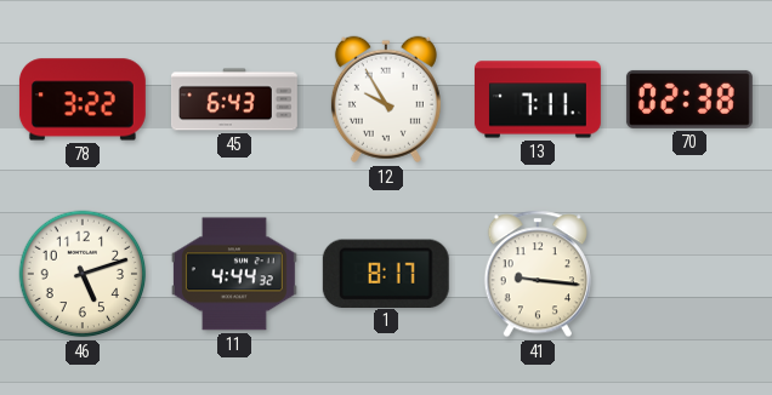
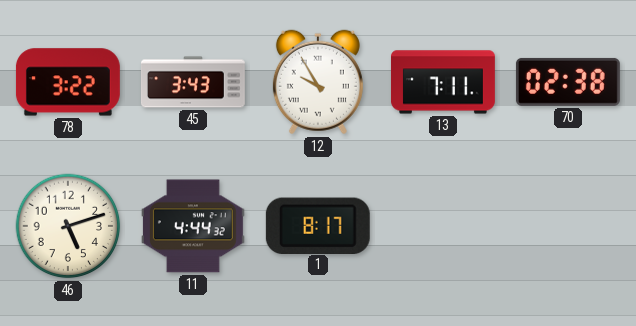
45: 6:43 -> 3:43
41: 9:16 -> none
